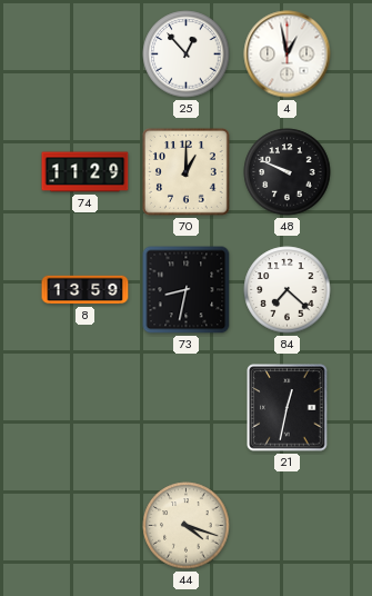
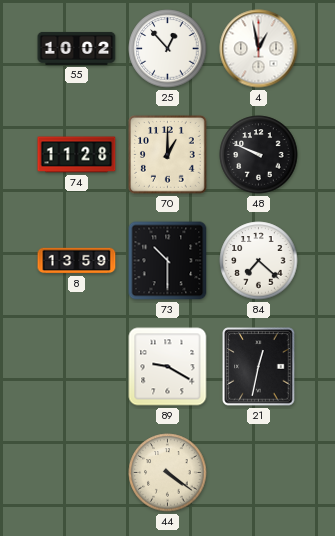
55: none -> 10:02
74: 11:29 -> 11:28
73: 8:32 -> 10:30
89: none -> 9:20
44: 4:18 -> 4:21
